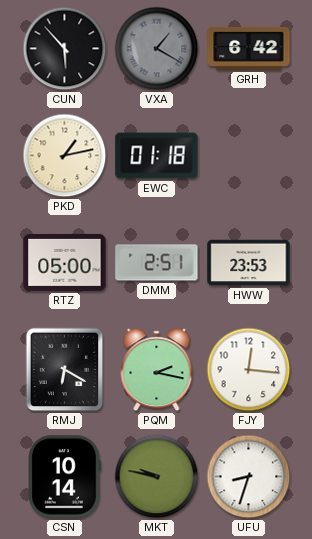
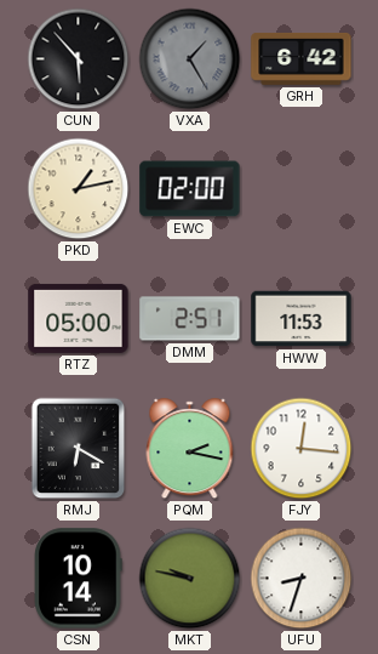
VXA: 1:20 -> 1:25
EWC: 01:18 -> 02:00
HWW: 23:53 -> 11:53
